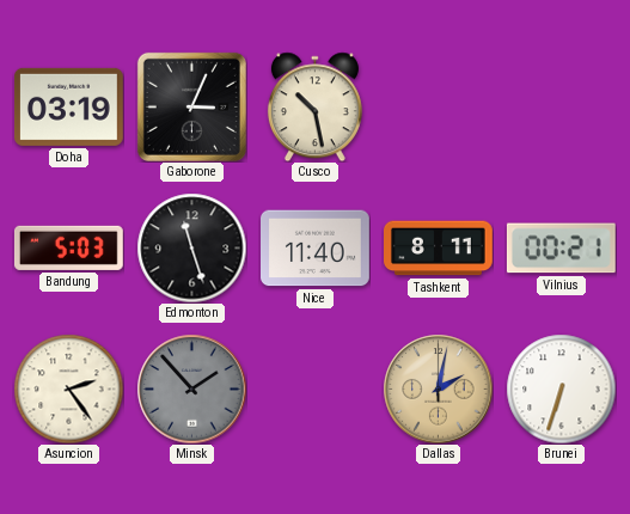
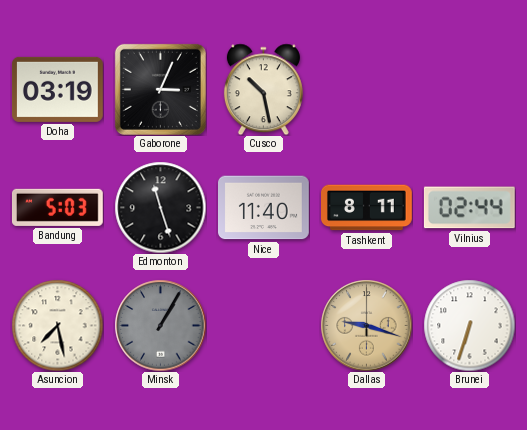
Vilnius: 00:21 -> 02:44
Asuncion: 2:24 -> 7:28
Minsk: 1:53 -> 1:05
Dallas: 2:02 -> 9:18
